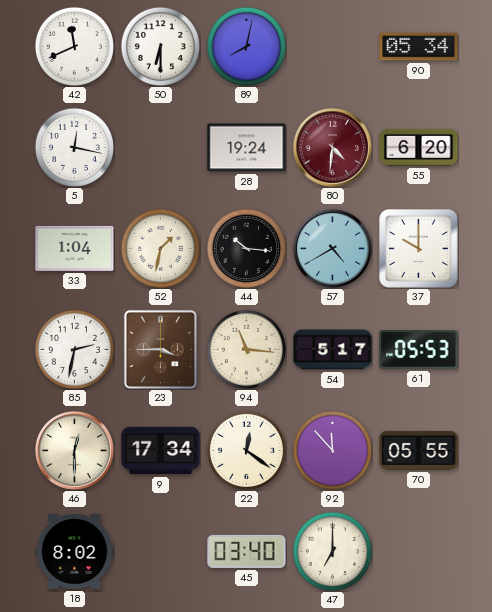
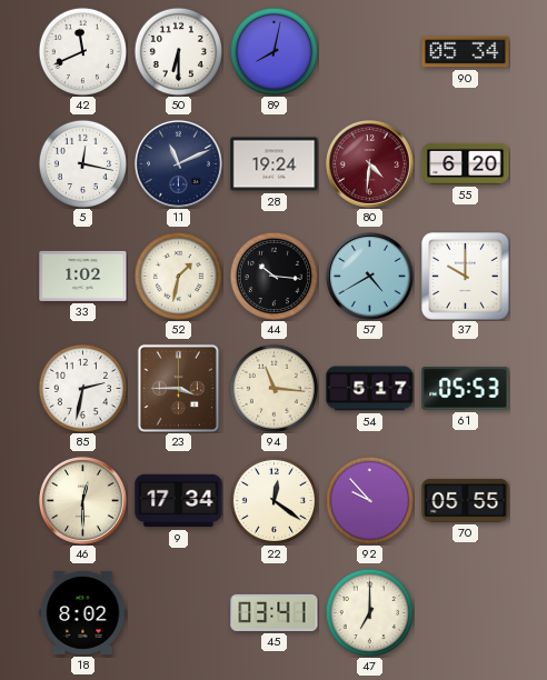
11: none -> 11:11
33: 1:04 -> 1:02
92: 11:53 -> 9:53
45: 03:40 -> 03:41
